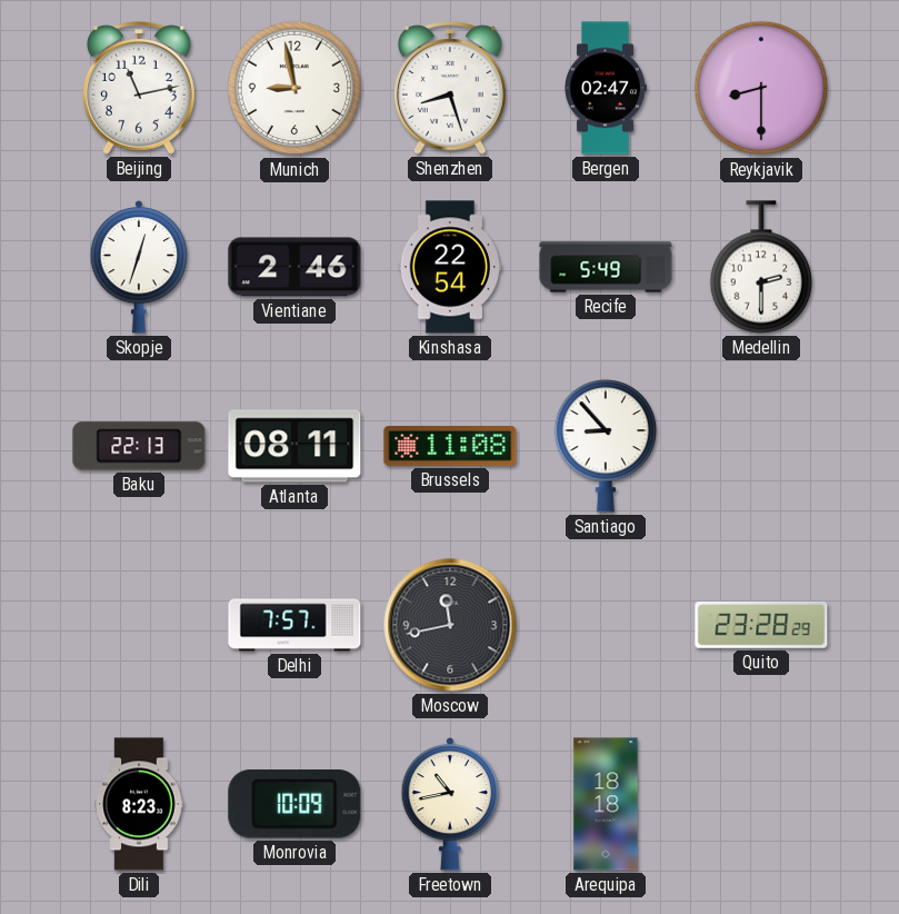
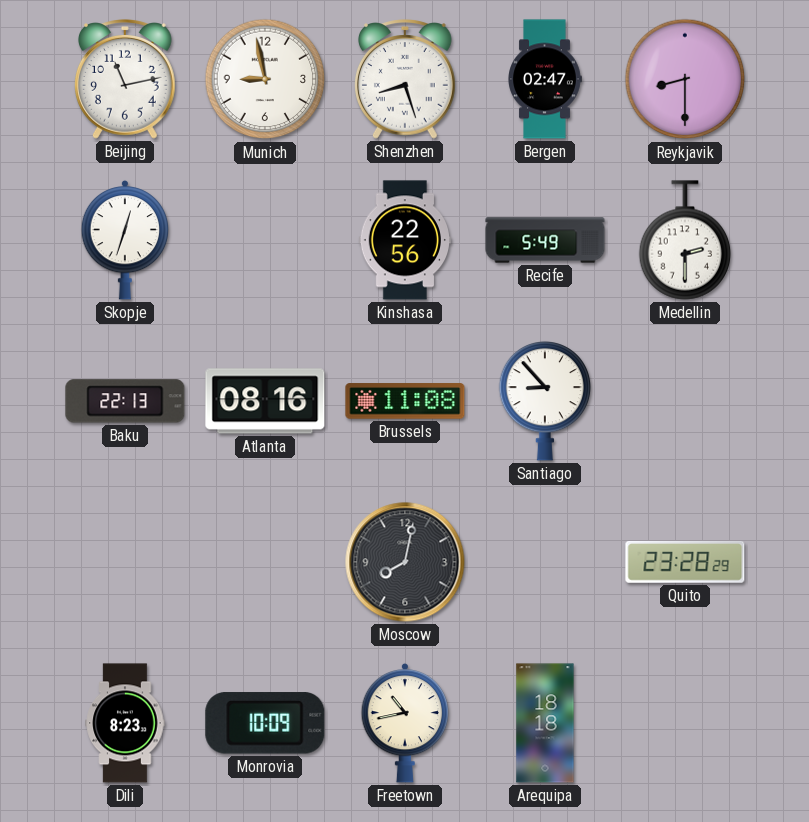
Vientiane: 2:46 -> none
Kinshasa: 22:54 -> 22:56
Atlanta: 08:11 -> 08:16
Delhi: 7:57 -> none
Moscow: 11:43 -> 8:02
